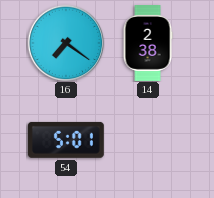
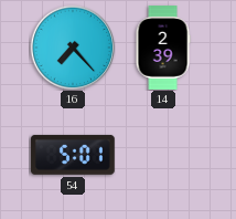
16: 7:21 -> 7:23
14: 2:38 -> 2:39
